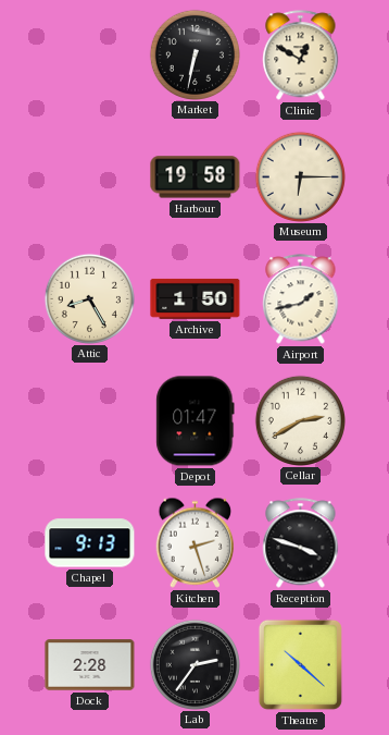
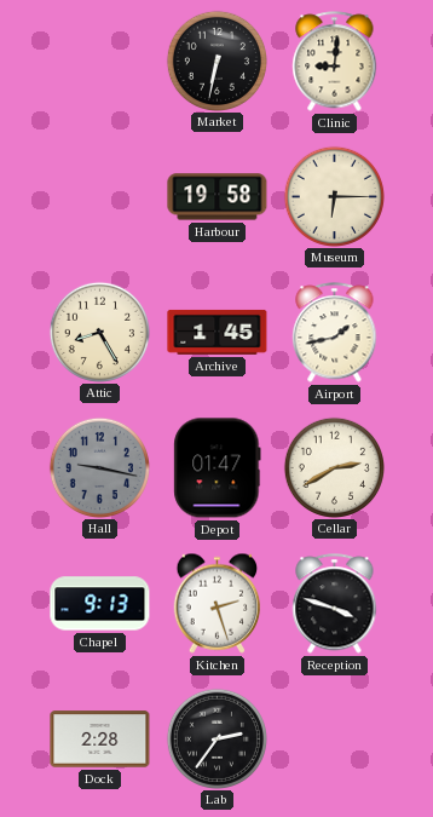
Clinic: 12:50 -> 9:01
Archive: 1:50 -> 1:45
Hall: none -> 9:17
Theatre: 10:22 -> none
